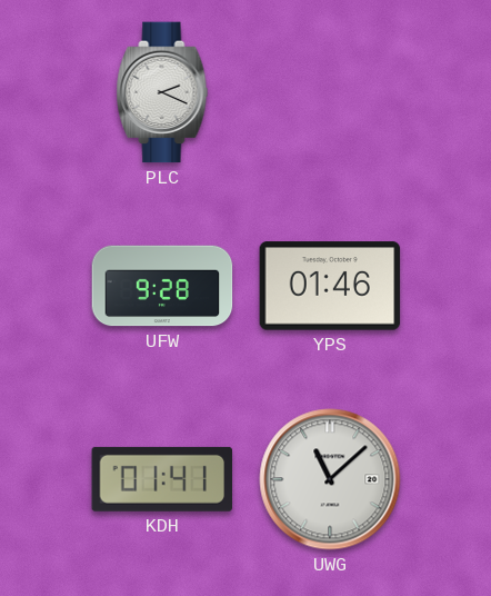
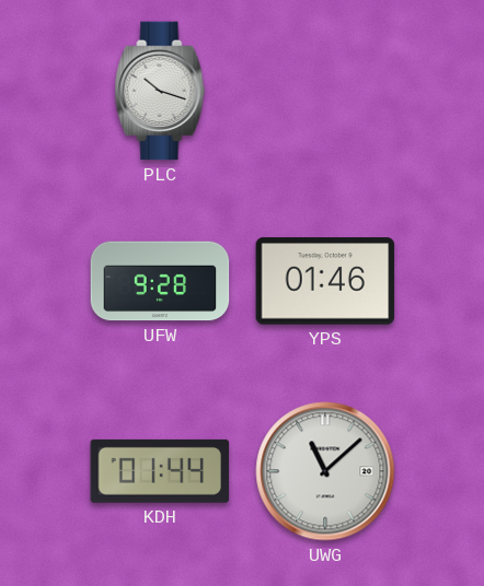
PLC: 2:19 -> 10:18
KDH: 01:41 -> 01:44
